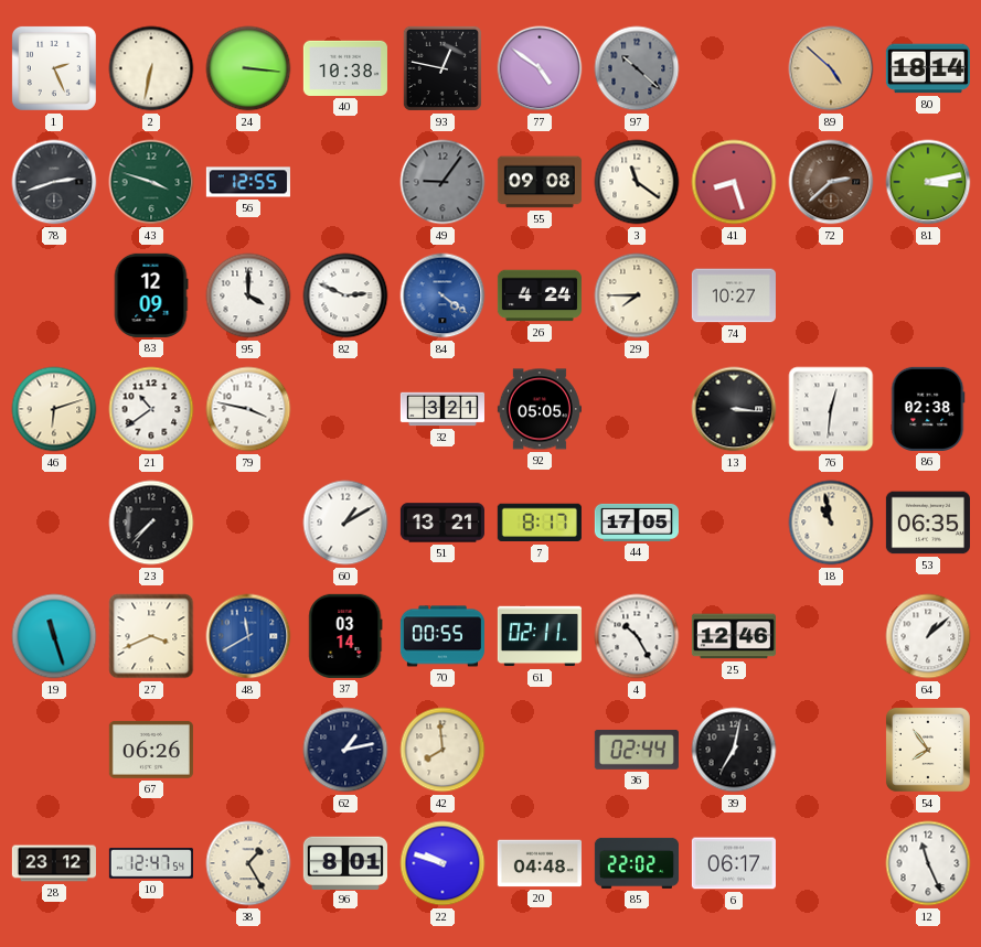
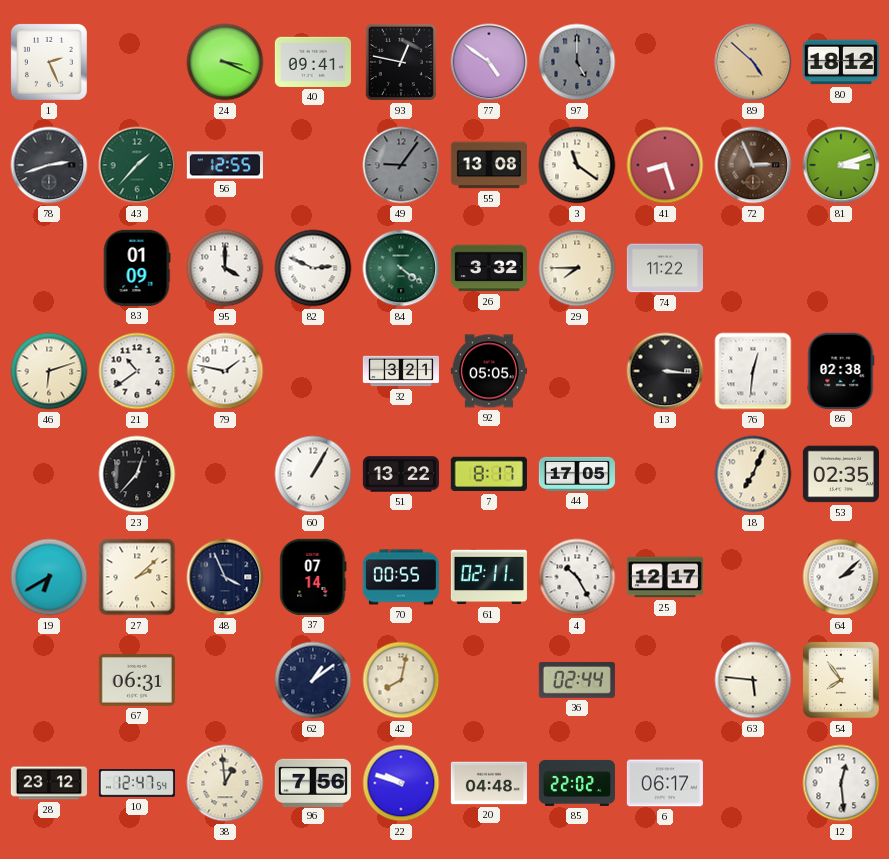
2: 6:32 -> none
24: 3:16 -> 3:19
40: 10:38 -> 09:41
97: 10:22 -> 5:00
80: 18:14 -> 18:12
43: 3:48 -> 1:37
55: 09:08 -> 13:08
72: 2:38 -> 2:56
81: 3:13 -> 3:12
83: 12:09 -> 01:09
84 dial: blue -> green
26: 4:24 -> 3:32
74: 10:27 -> 11:22
79: 3:47 -> 1:47
23: 7:37 -> 12:37
60: 1:10 -> 1:05
51: 13:21 -> 13:22
18: 10:58 -> 7:04
53: 06:35 -> 02:35
19: 11:27 -> 6:40
27: 3:41 -> 2:08
48: 11:40 -> 3:56
48 dial: blue -> navy
37: 03:14 -> 07:14
25: 12:46 -> 12:17
64: 1:08 -> 2:08
67: 06:26 -> 06:31
62: 1:13 -> 1:09
42: 7:59 -> 8:02
39: 7:02 -> none
63: none -> 5:46
38: 1:25 -> 12:59
96: 8:01 -> 7:56
12: 11:26 -> 12:29
